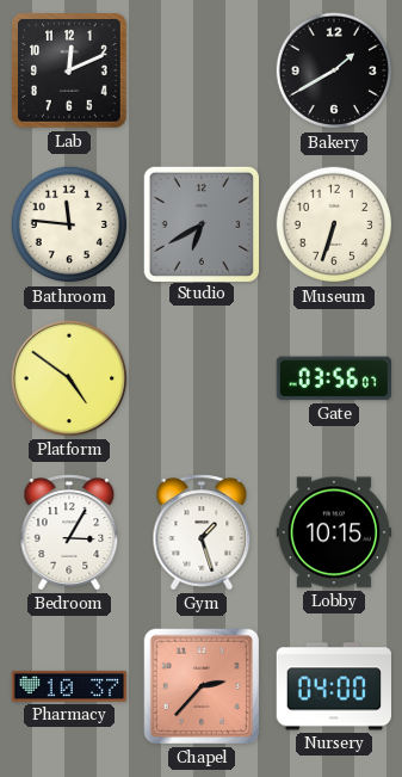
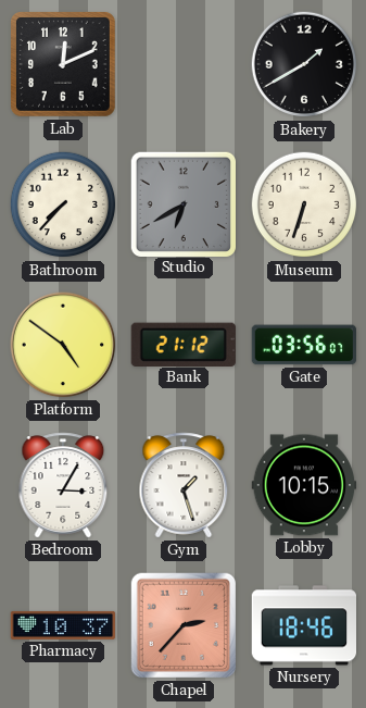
Bathroom: 11:46 -> 7:37
Bank: none -> 21:12
Nursery: 04:00 -> 18:46
